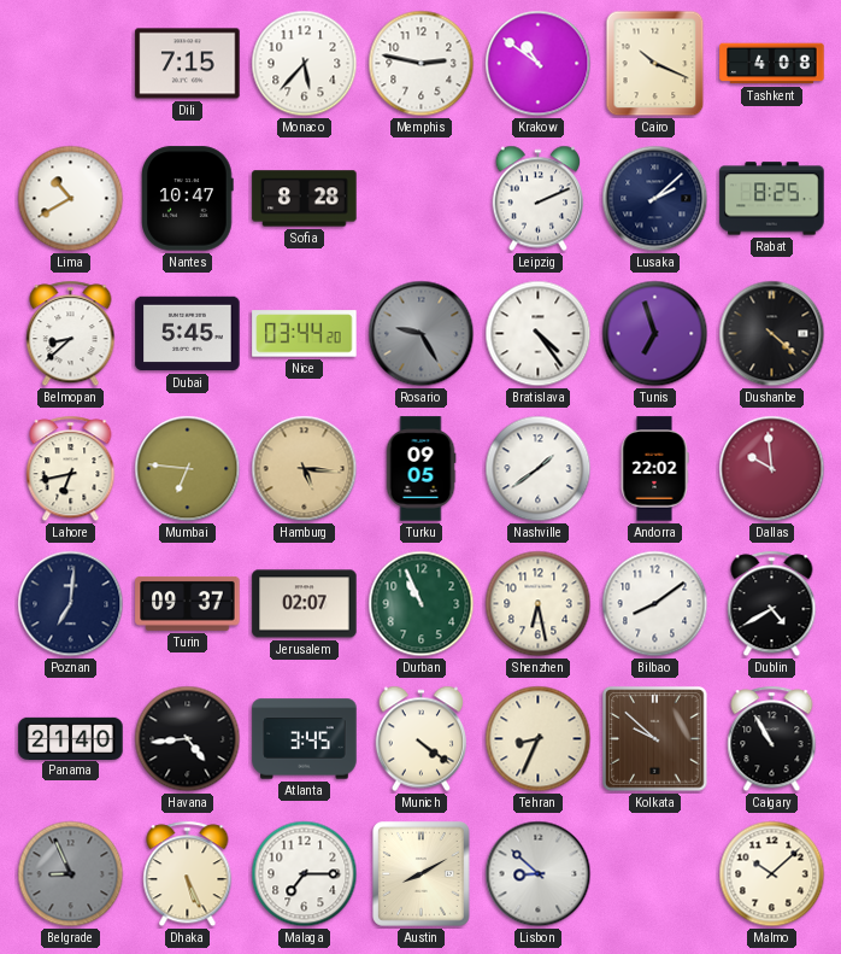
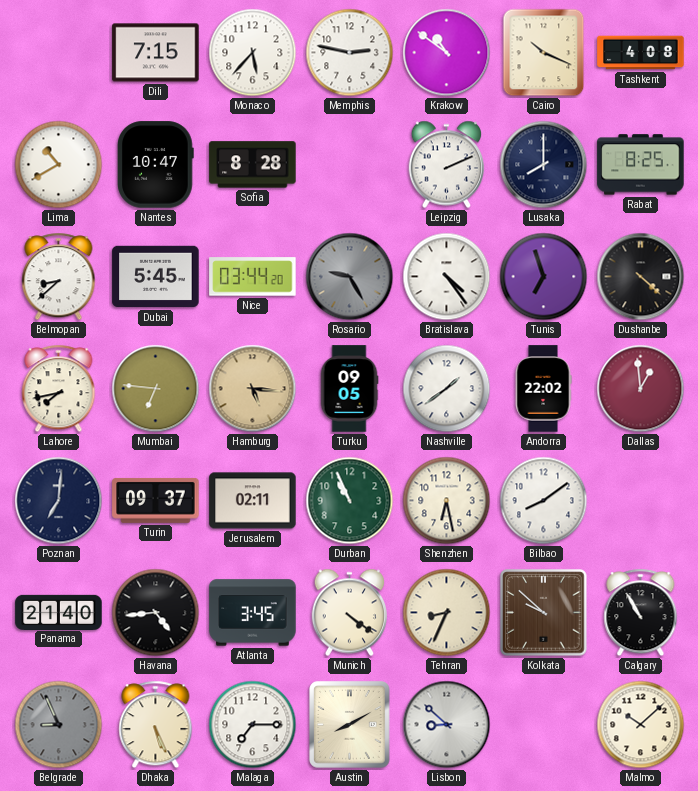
Lusaka: 2:08 -> 8:00
Lahore: 6:43 -> 7:43
Dallas: 9:59 -> 12:59
Jerusalem: 02:07 -> 02:11
Dublin: 4:40 -> none
